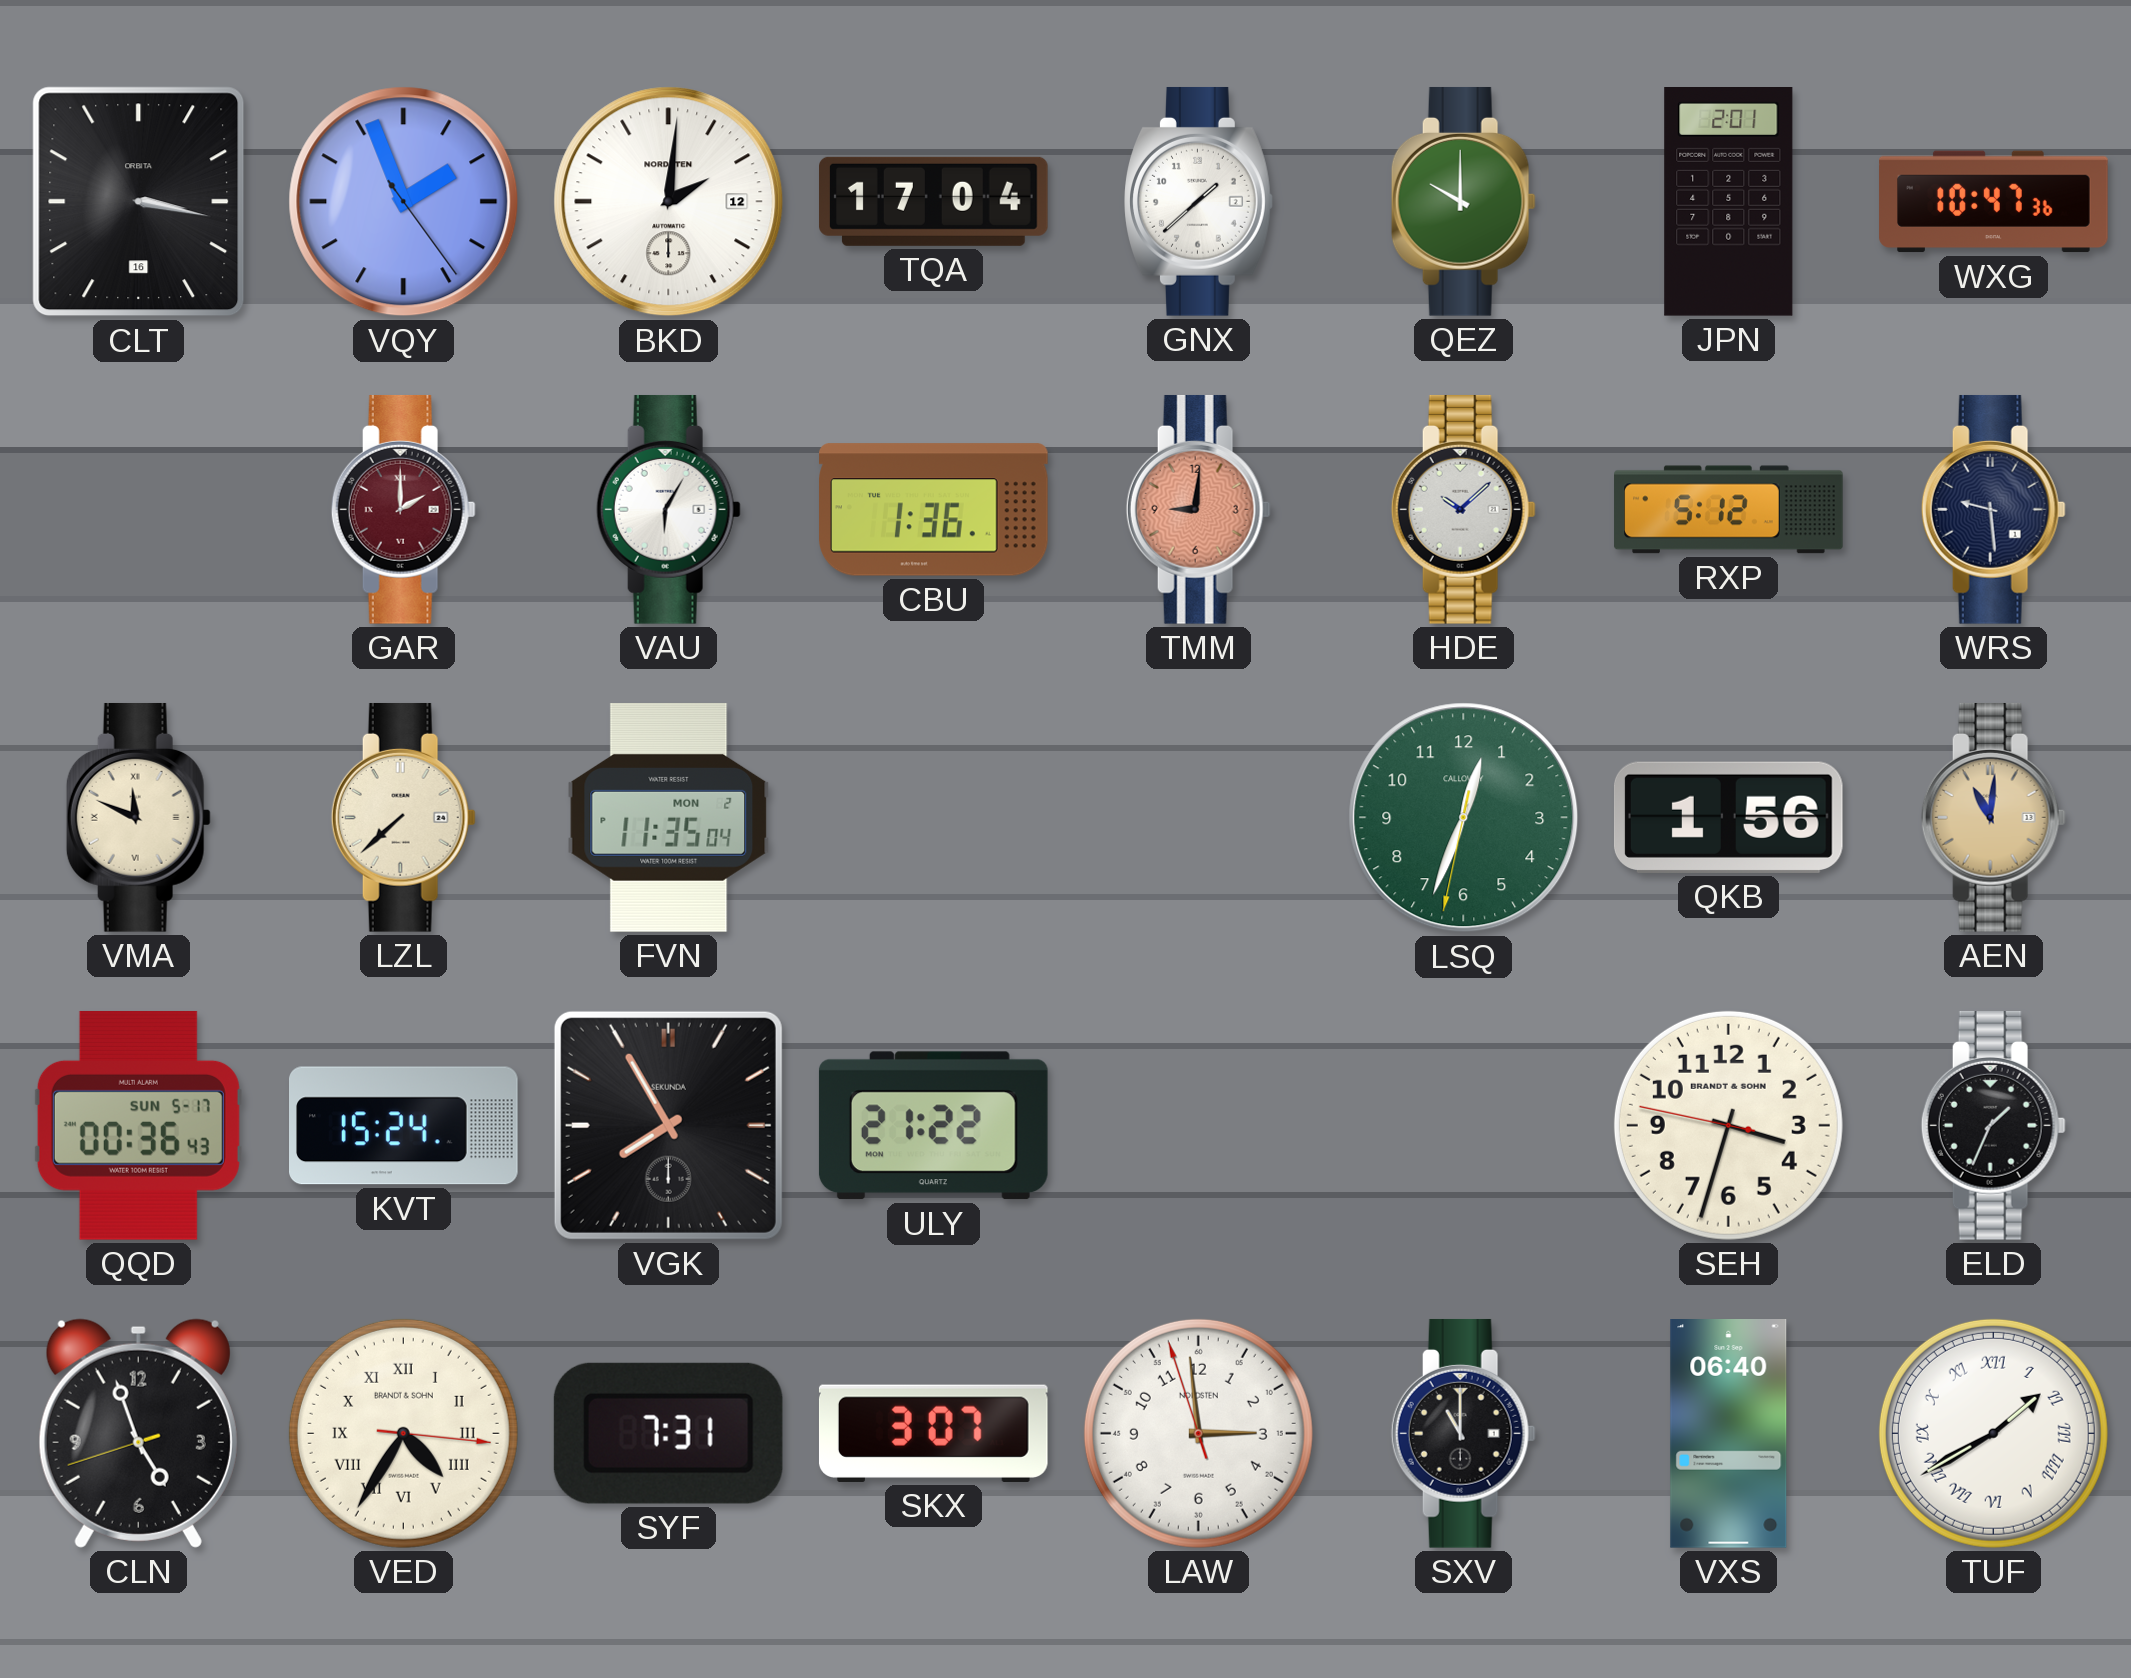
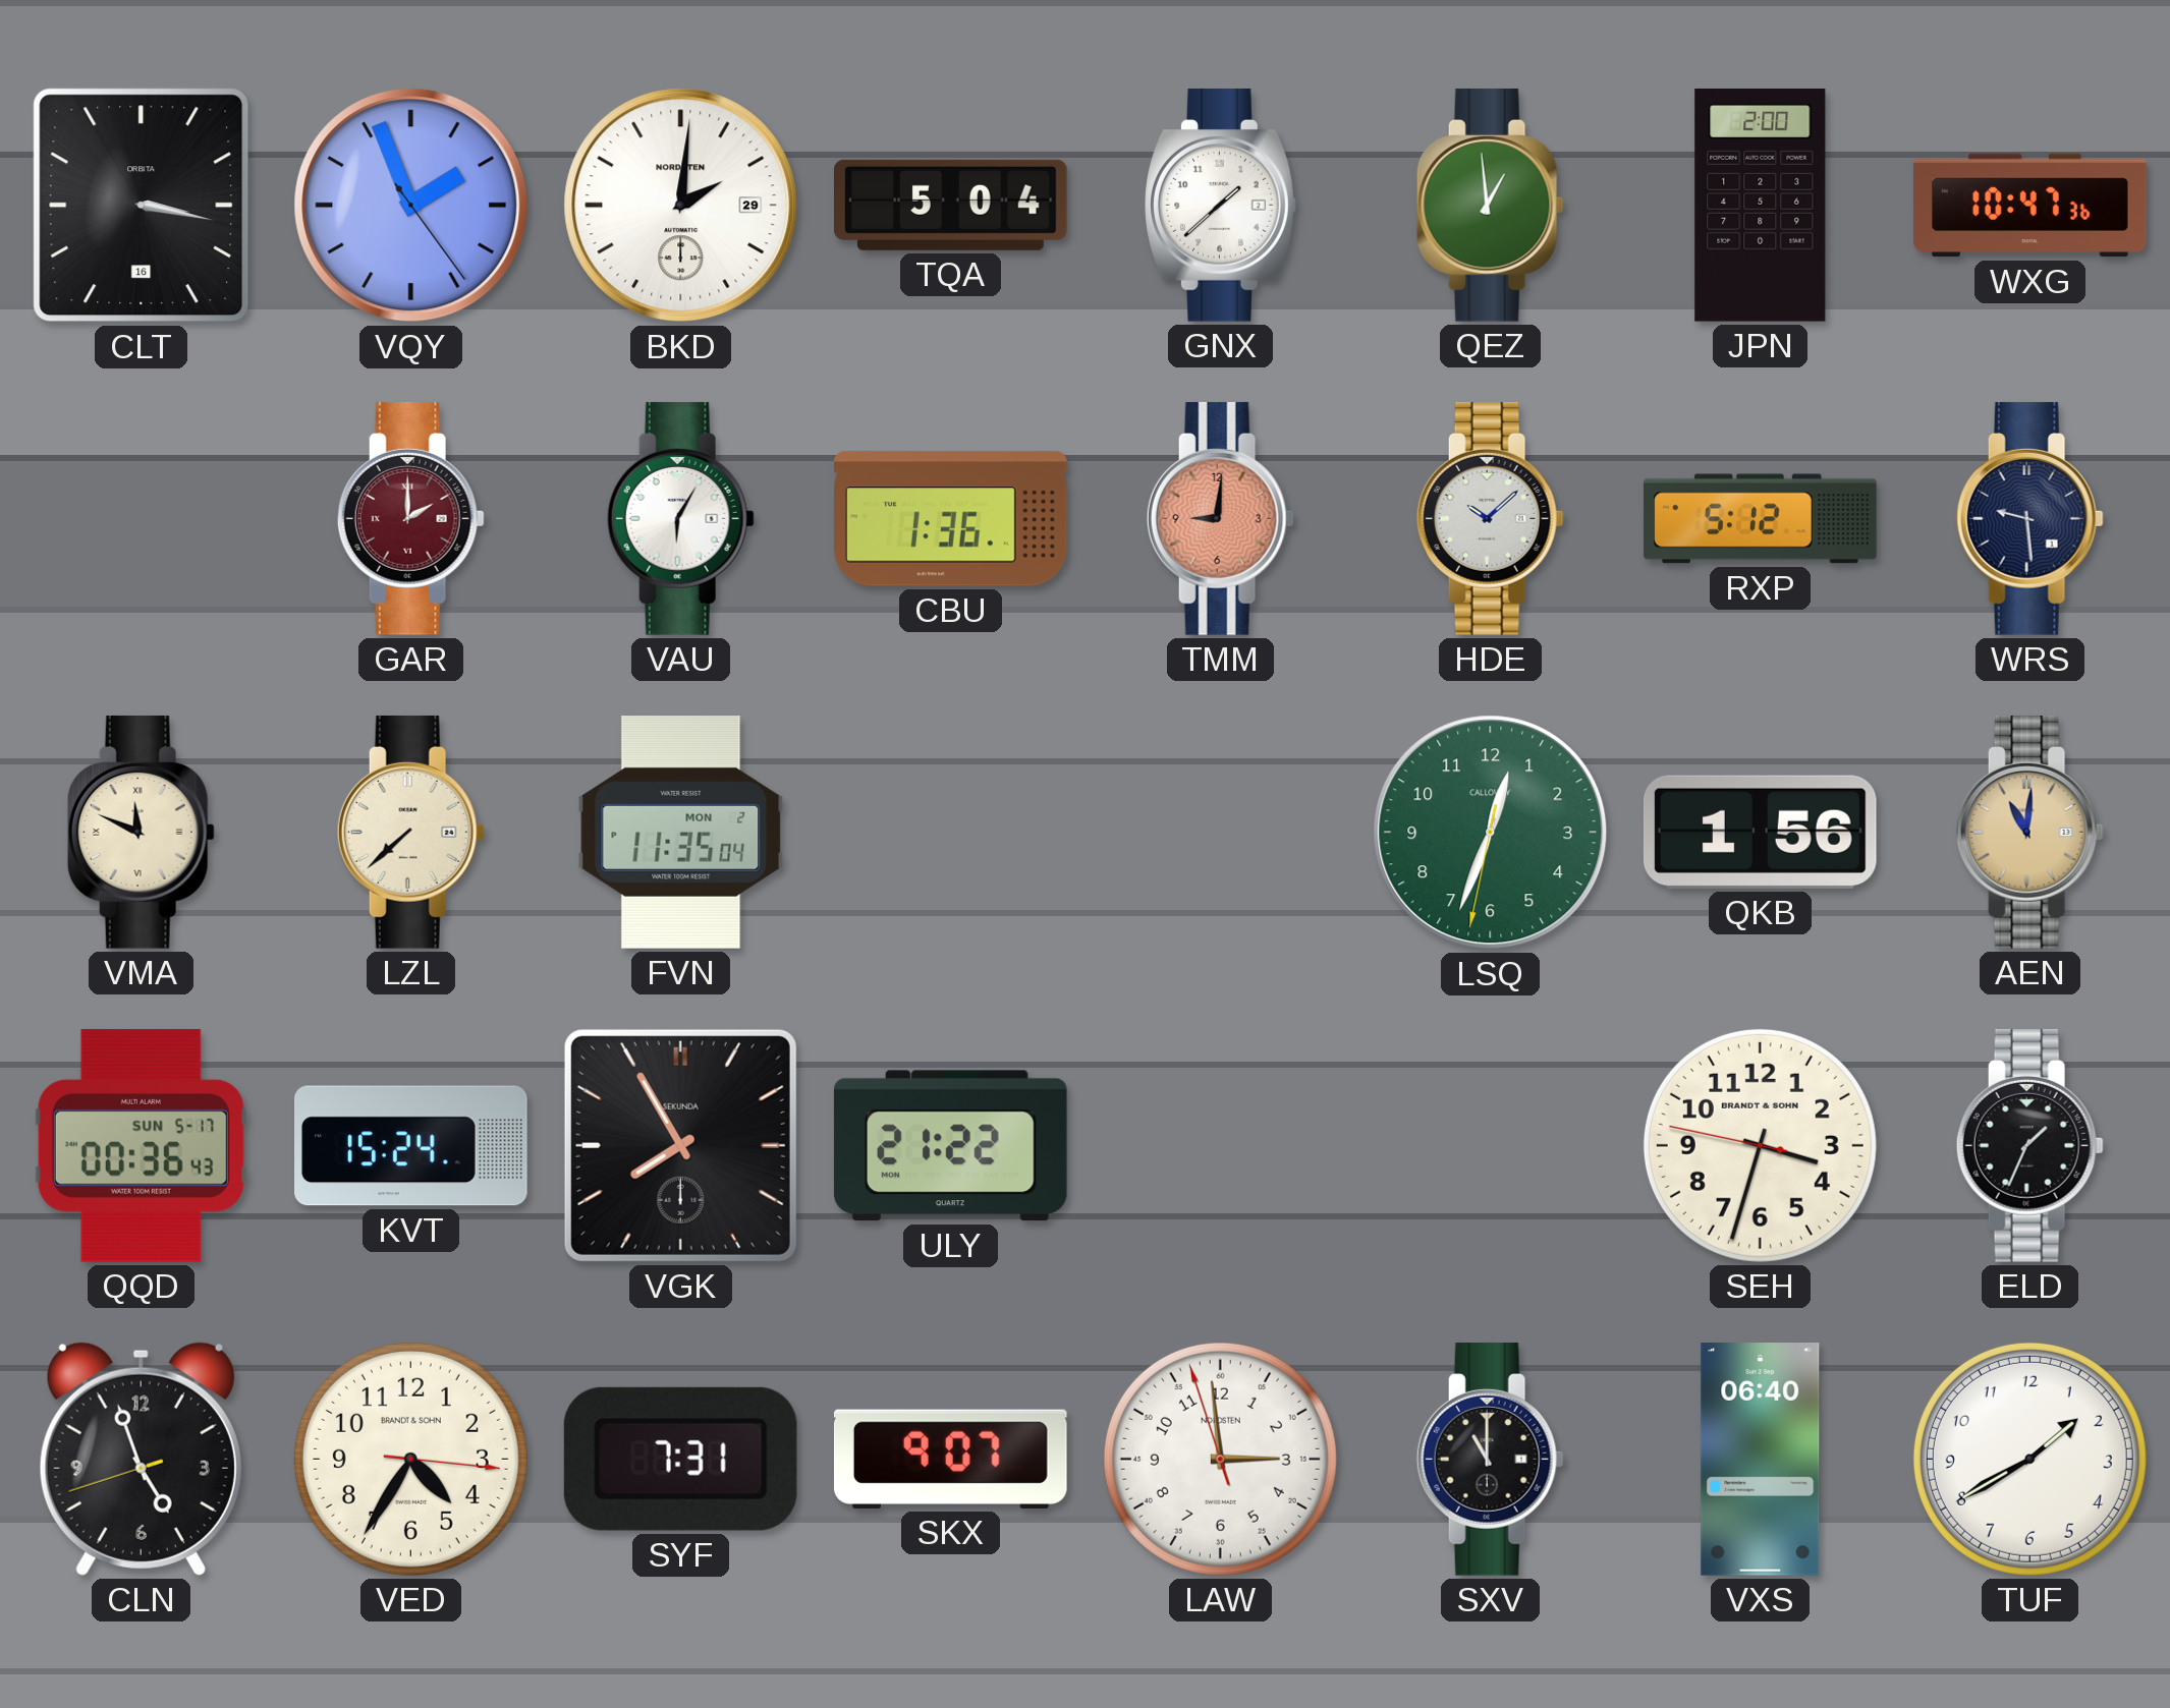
BKD date: 12 -> 29
TQA: 17:04 -> 5:04
QEZ: 10:00 -> 12:59
JPN: 2:01 -> 2:00
VED numerals: Roman -> Arabic
SKX: 3:07 -> 9:07
TUF numerals: Roman -> Arabic
